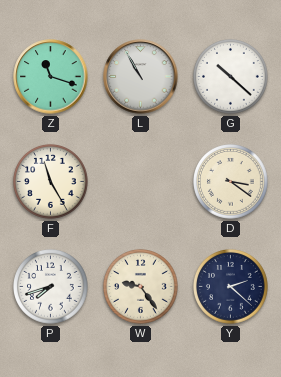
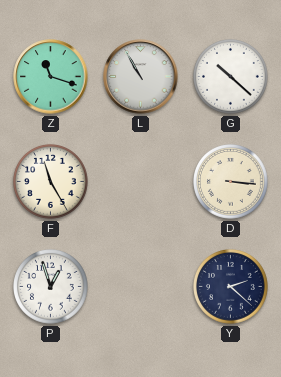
D: 3:21 -> 3:16
P: 7:42 -> 12:57
W: 9:24 -> none
